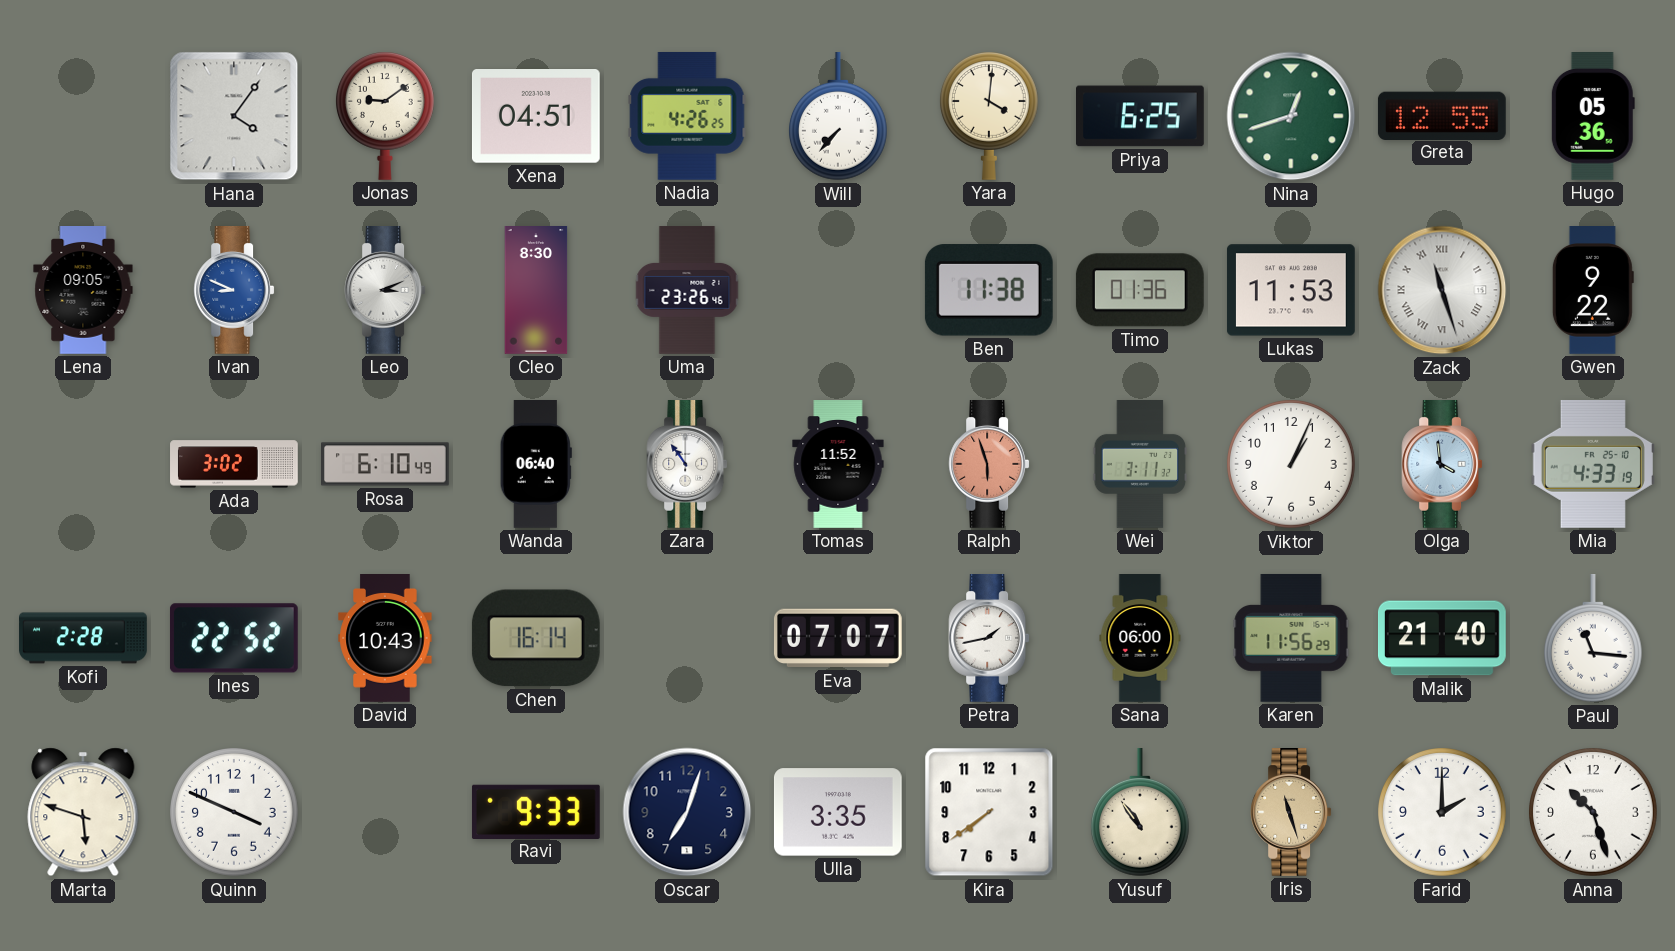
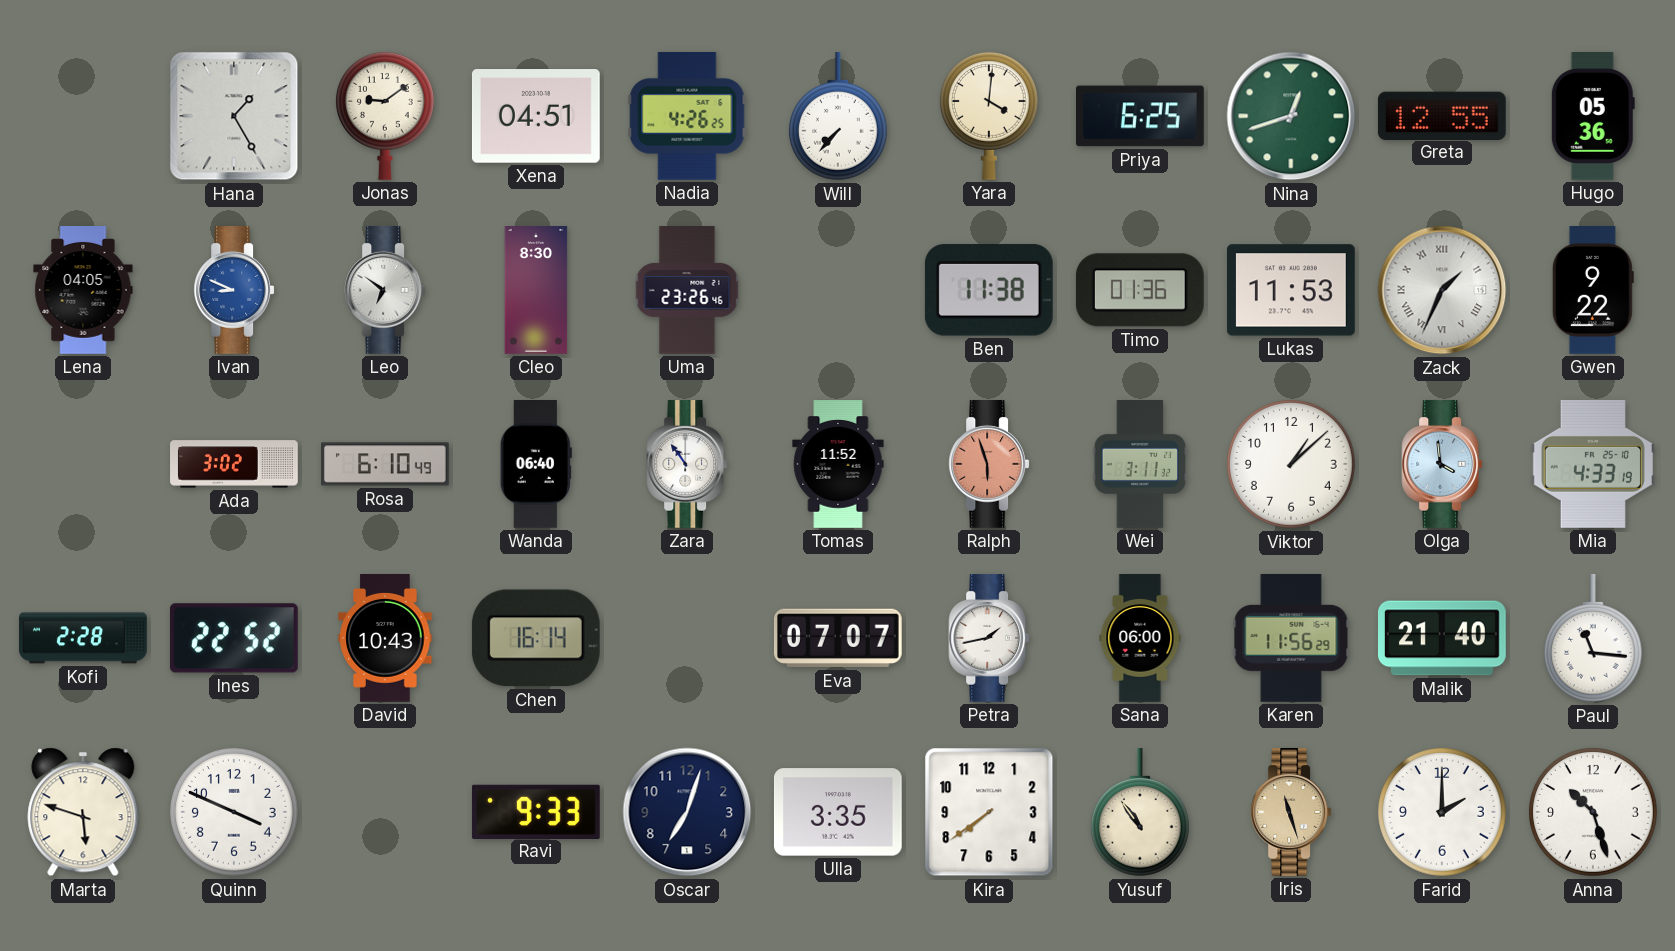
Hana: 4:06 -> 1:25
Lena: 09:05 -> 04:05
Leo: 3:11 -> 6:51
Zack: 11:27 -> 1:34
Viktor: 1:04 -> 1:08
